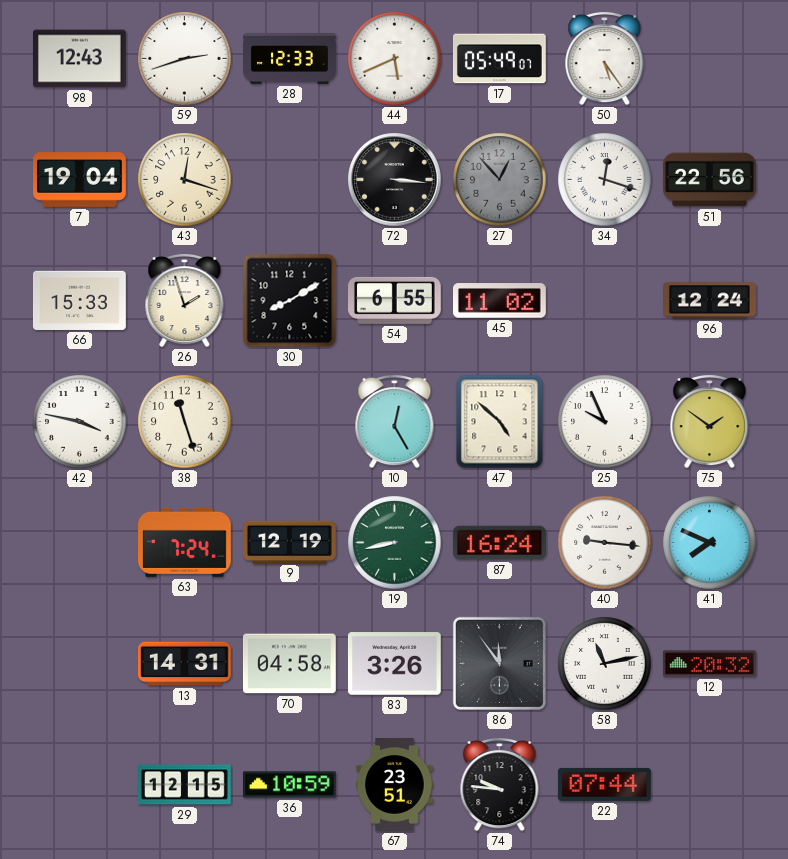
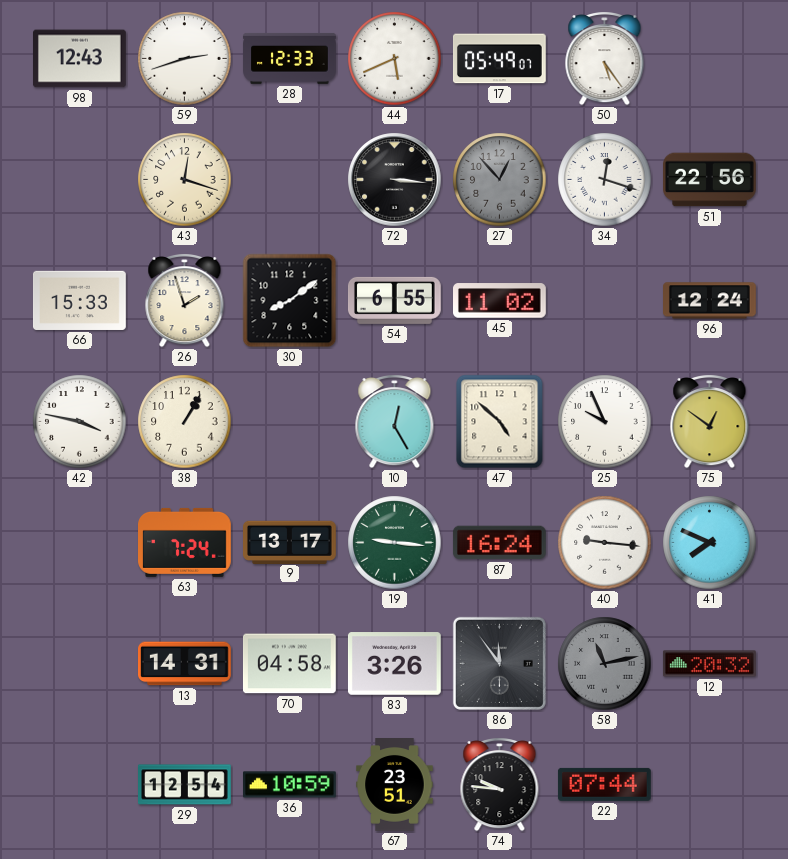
7: 19:04 -> none
30: 8:10 -> 8:09
38: 11:27 -> 1:05
75: 1:51 -> 12:51
9: 12:19 -> 13:17
19: 8:43 -> 9:16
58 dial: white -> grey
29: 12:15 -> 12:54
